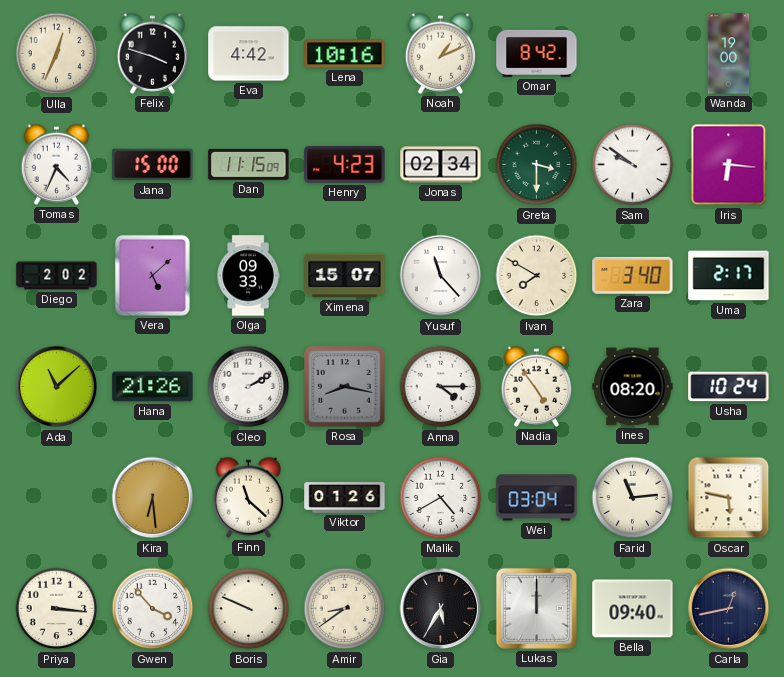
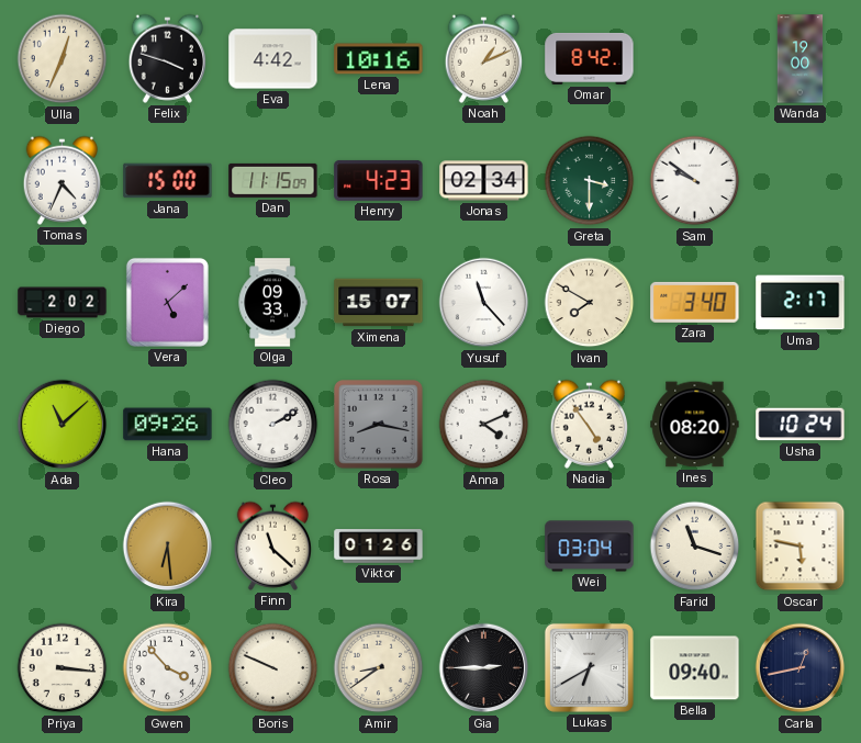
Iris: 6:16 -> none
Hana: 21:26 -> 09:26
Anna: 4:15 -> 4:11
Malik: 4:40 -> none
Farid: 11:14 -> 11:18
Gia: 5:35 -> 2:45
Lukas: 12:00 -> 6:40
